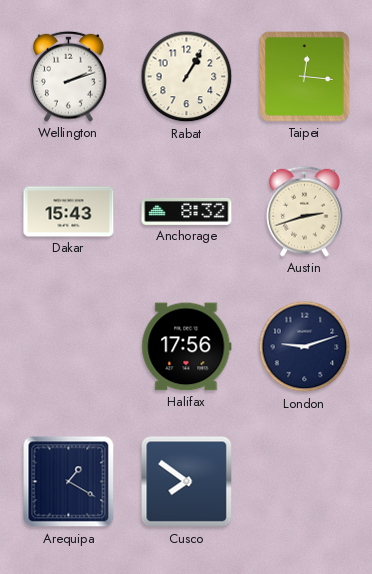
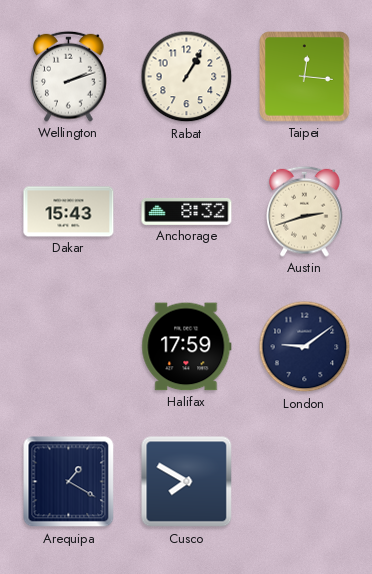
Halifax: 17:56 -> 17:59
London: 9:12 -> 9:09
Cusco: 7:51 -> 7:50
